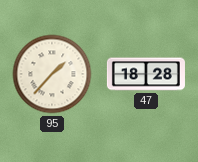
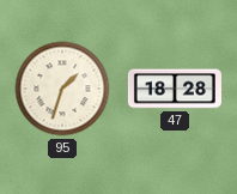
95: 1:37 -> 1:33
